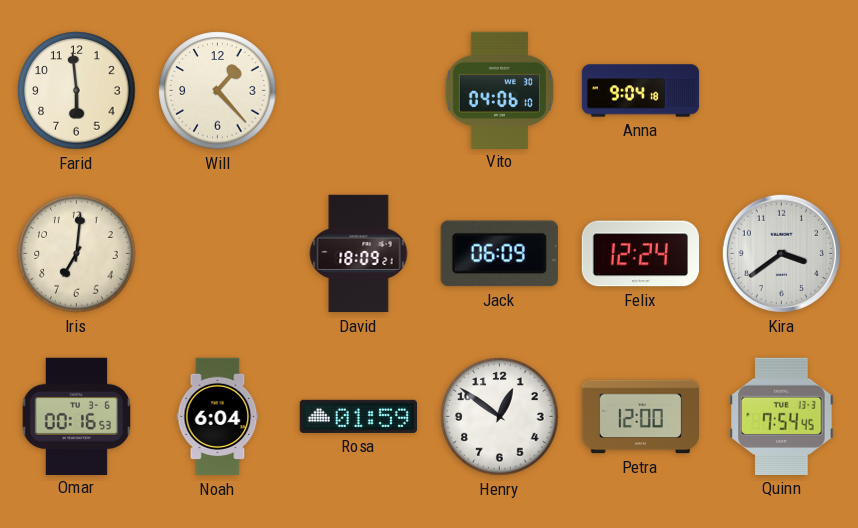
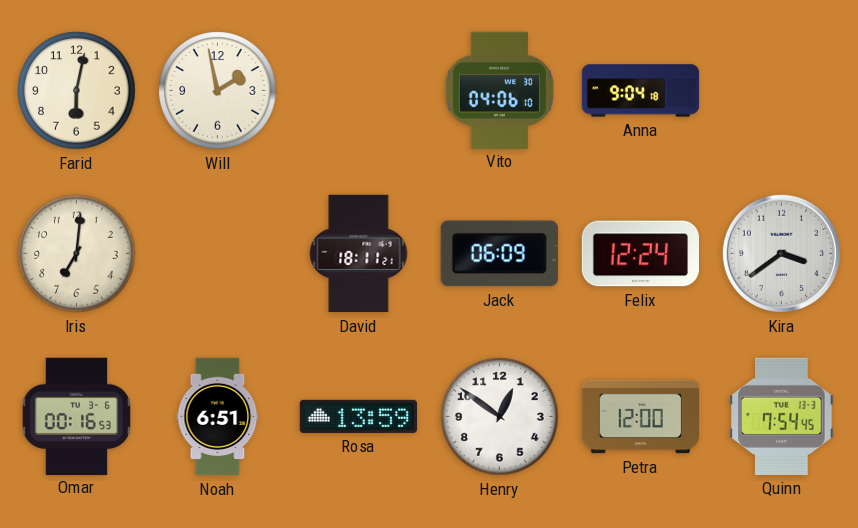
Farid: 5:59 -> 6:02
Will: 1:23 -> 1:58
David: 18:09 -> 18:11
Noah: 6:04 -> 6:51
Rosa: 01:59 -> 13:59
